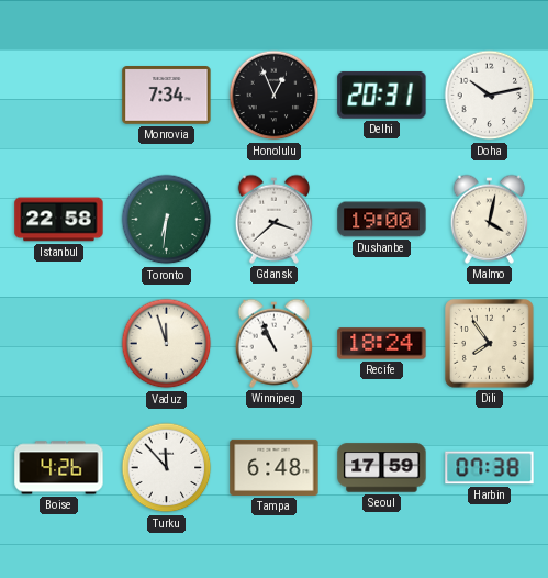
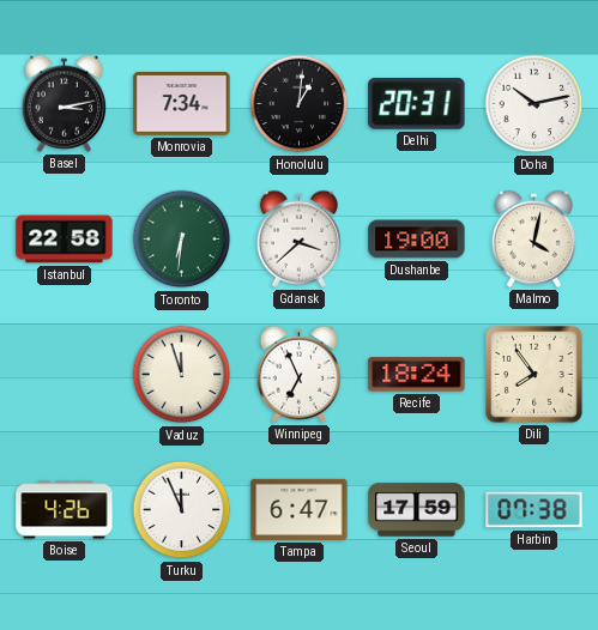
Basel: none -> 3:13
Honolulu: 12:56 -> 1:01
Winnipeg: 10:56 -> 6:56
Turku: 11:53 -> 11:56
Tampa: 6:48 -> 6:47
